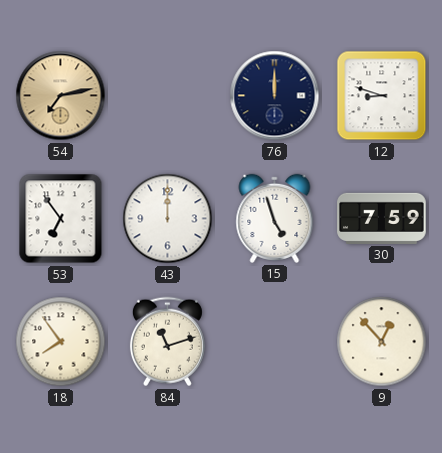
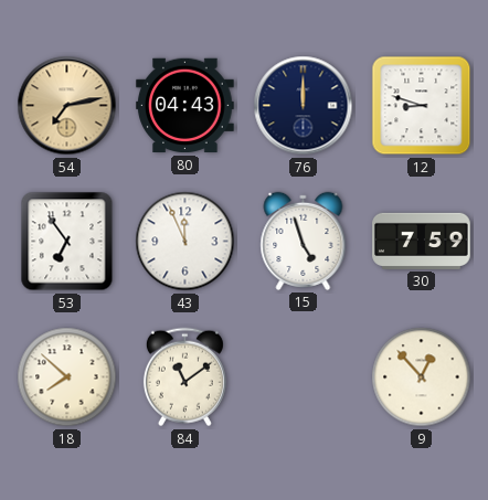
80: none -> 04:43
43: 12:00 -> 11:56
18: 7:54 -> 7:52
84: 11:12 -> 11:09
